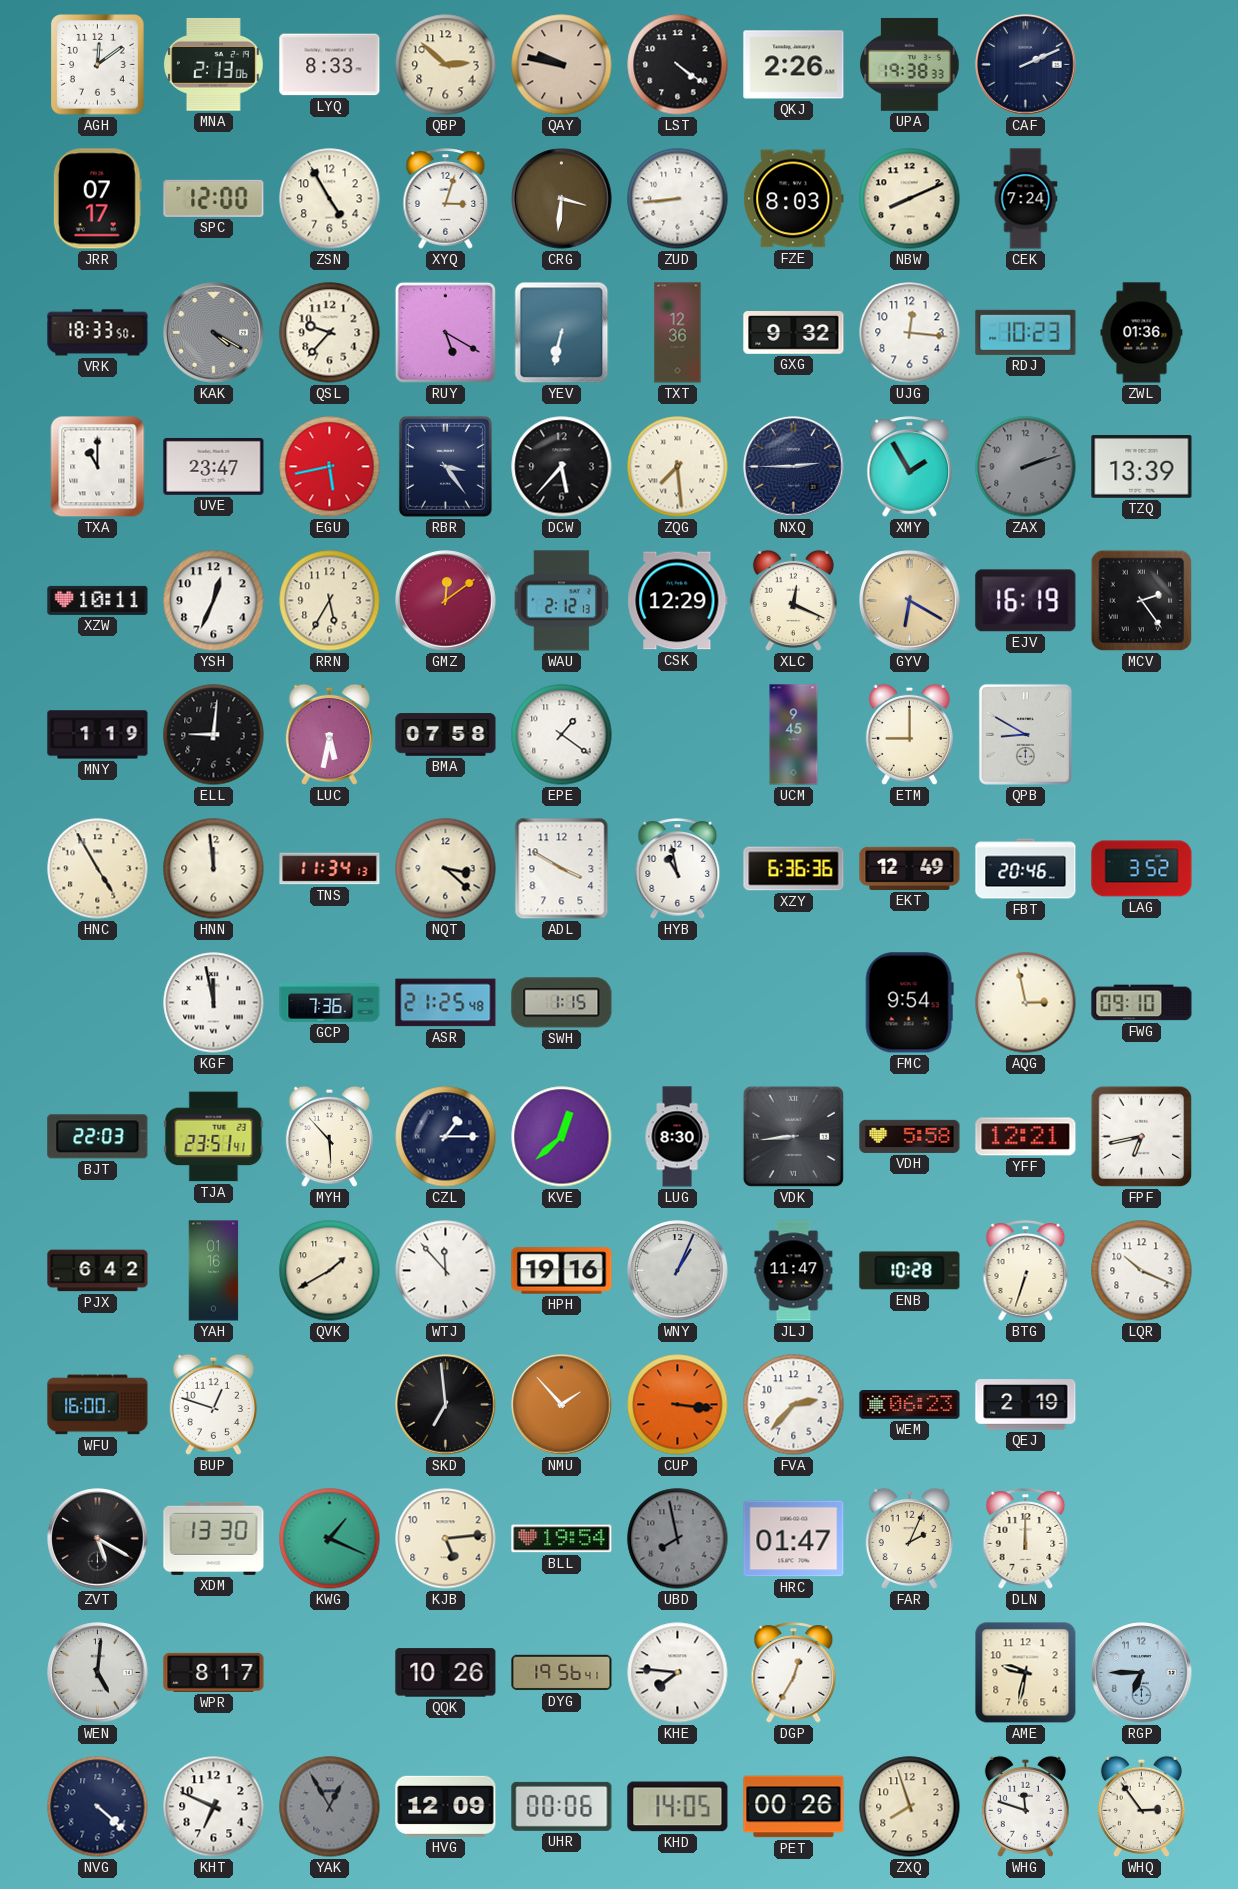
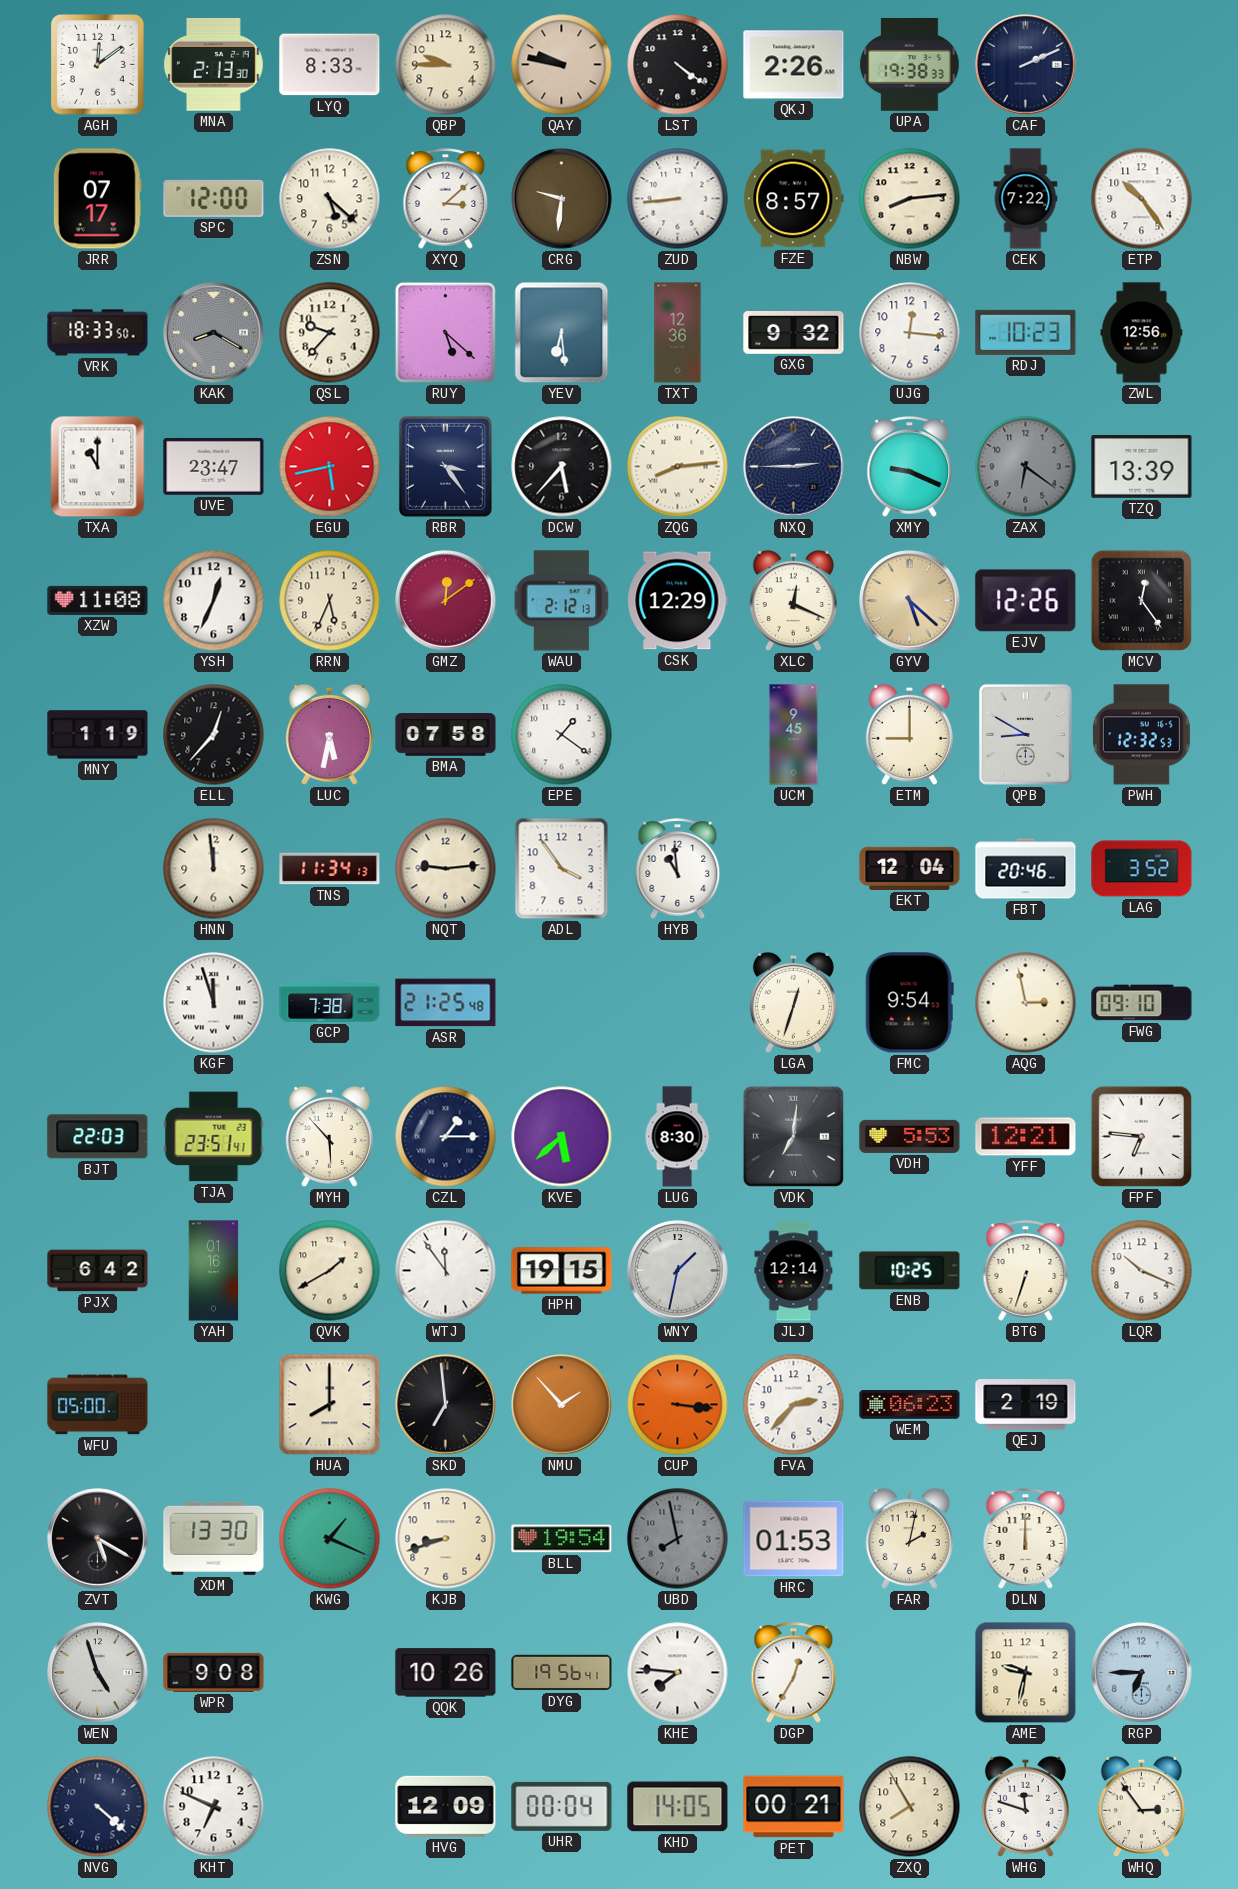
MNA: 2:13:06 -> 2:13:30
QBP: 2:52 -> 9:45
ZSN: 4:55 -> 5:22
XYQ: 3:03 -> 3:08
CRG: 3:31 -> 9:31
FZE: 8:03 -> 8:57
NBW: 8:11 -> 8:14
CEK: 7:24 -> 7:22
ETP: none -> 10:24
KAK: 4:20 -> 8:20
RUY: 5:20 -> 5:22
YEV: 6:32 -> 6:29
ZWL: 01:36 -> 12:56
ZQG: 7:29 -> 8:14
XMY: 1:55 -> 9:19
ZAX: 2:12 -> 6:21
XZW: 10:11 -> 11:08
RRN: 5:35 -> 5:34
GYV: 6:20 -> 5:22
EJV: 16:19 -> 12:26
MCV: 2:24 -> 12:24
ELL: 9:01 -> 12:37
PWH: none -> 12:32
HNC: 4:55 -> none
NQT: 3:22 -> 9:14
ADL: 3:50 -> 3:54
HYB: 10:58 -> 10:59
XZY: 6:36 -> none
EKT: 12:49 -> 12:04
KGF: 11:58 -> 11:57
GCP: 7:36 -> 7:38
SWH: 1:15 -> none
LGA: none -> 12:33
KVE: 12:38 -> 5:38
VDK: 8:44 -> 7:01
VDH: 5:58 -> 5:53
FPF: 6:43 -> 6:46
WTJ: 11:53 -> 11:54
HPH: 19:16 -> 19:15
WNY: 1:04 -> 1:32
JLJ: 11:47 -> 12:14
ENB: 10:28 -> 10:25
WFU: 16:00 -> 05:00
BUP: 12:48 -> none
HUA: none -> 8:00
KJB: 5:14 -> 8:42
HRC: 01:47 -> 01:53
FAR: 2:04 -> 2:02
WEN: 5:01 -> 4:57
WPR: 8:17 -> 9:08
YAK: 12:55 -> none
UHR: 00:06 -> 00:04
PET: 00:26 -> 00:21
ZXQ: 7:57 -> 7:55
